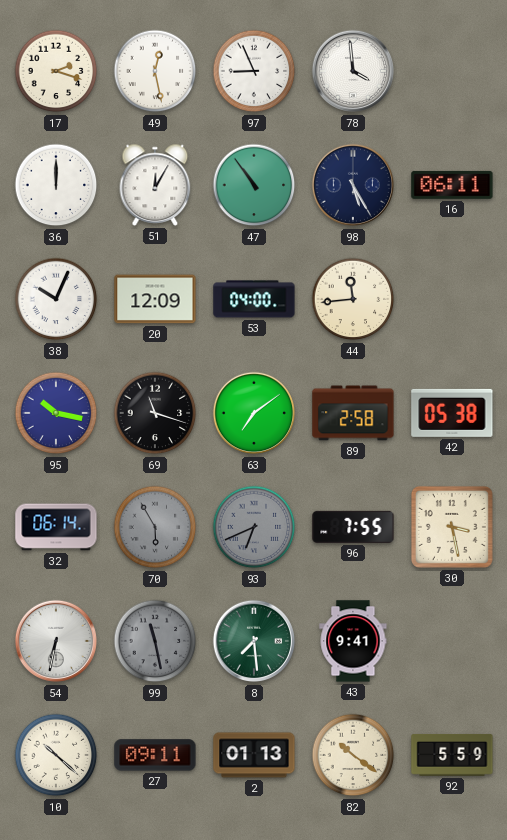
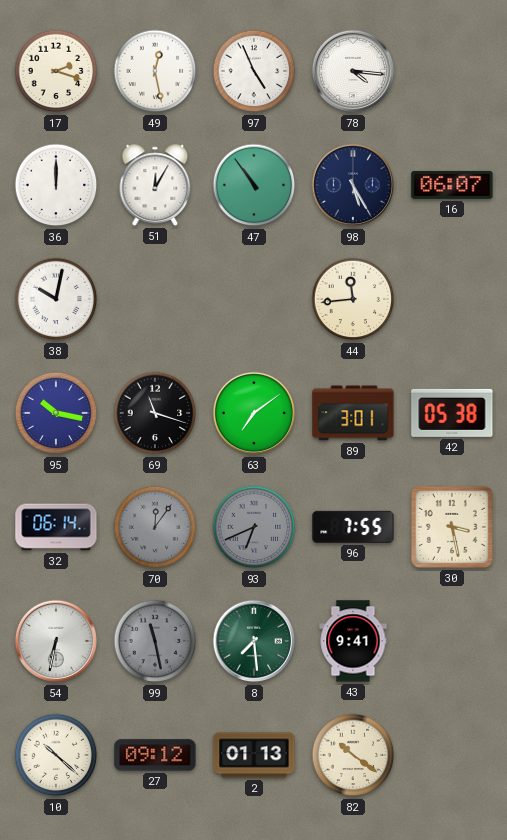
97: 8:56 -> 4:56
78: 3:59 -> 4:16
16: 06:11 -> 06:07
38: 10:04 -> 10:02
20: 12:09 -> none
53: 04:00 -> none
89: 2:58 -> 3:01
70: 5:55 -> 12:06
27: 09:11 -> 09:12
92: 5:59 -> none
